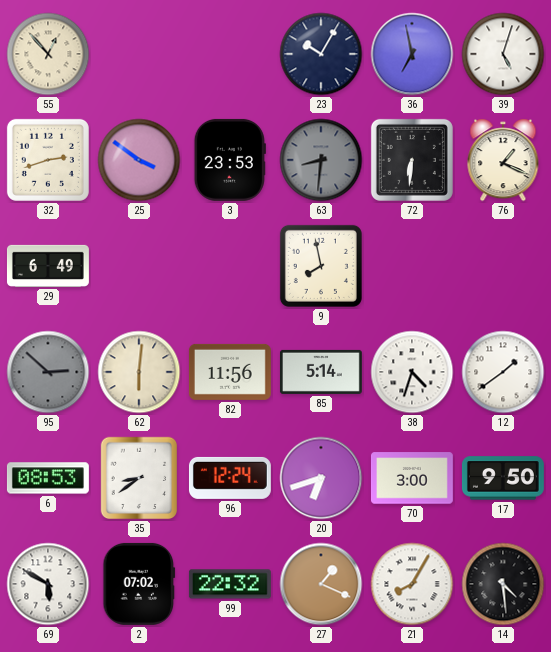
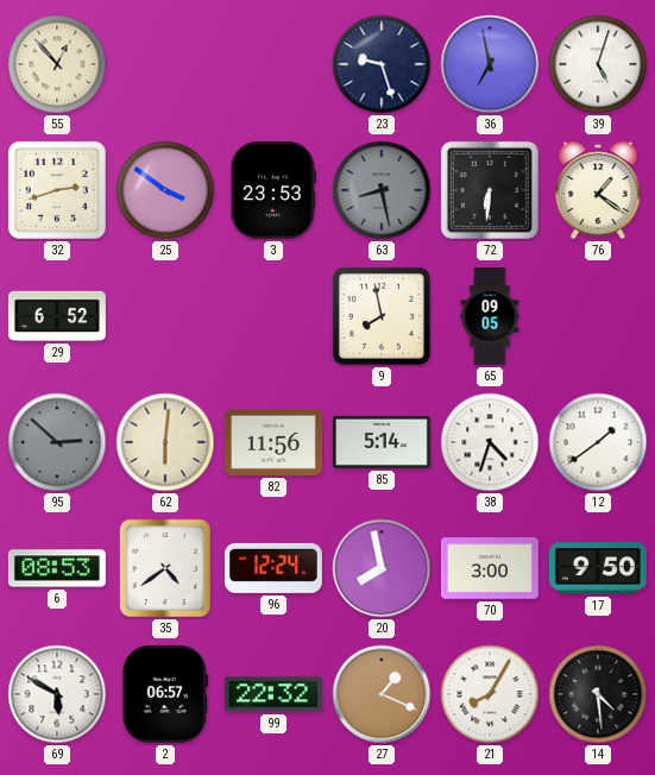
23: 10:05 -> 9:27
63: 8:31 -> 8:28
76: 1:19 -> 1:21
29: 6:49 -> 6:52
65: none -> 09:05
35: 8:39 -> 4:39
20: 6:42 -> 7:58
2: 07:02 -> 06:57
